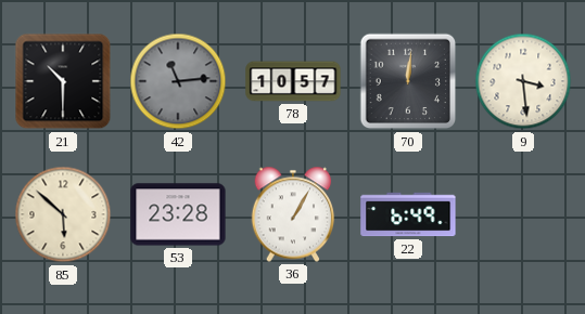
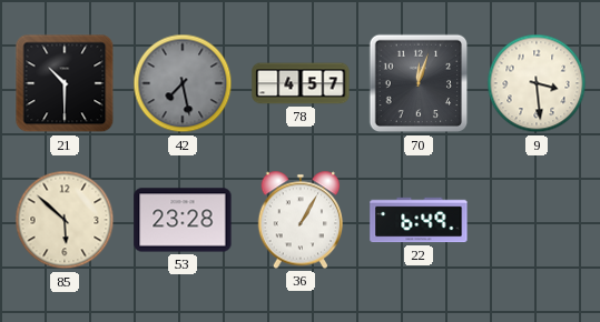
42: 11:14 -> 7:28
78: 10:57 -> 4:57
70: 12:01 -> 12:03
